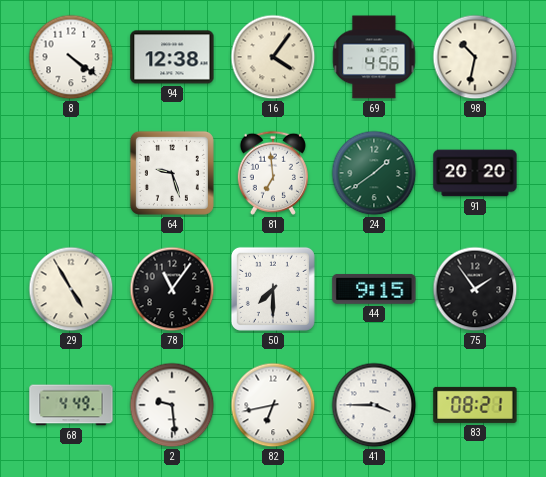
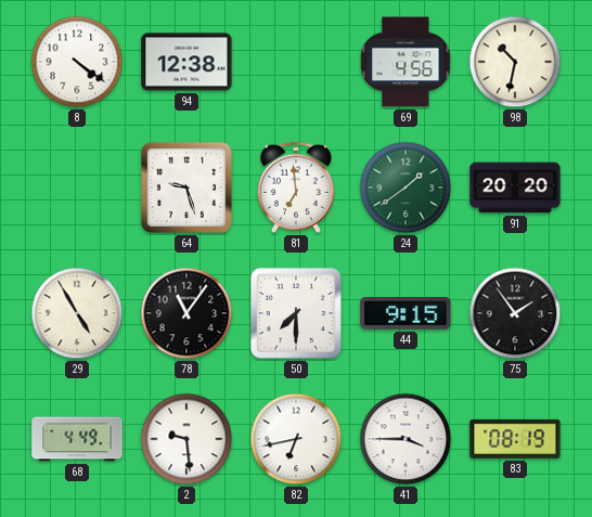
16: 4:06 -> none
83: 08:21 -> 08:19
